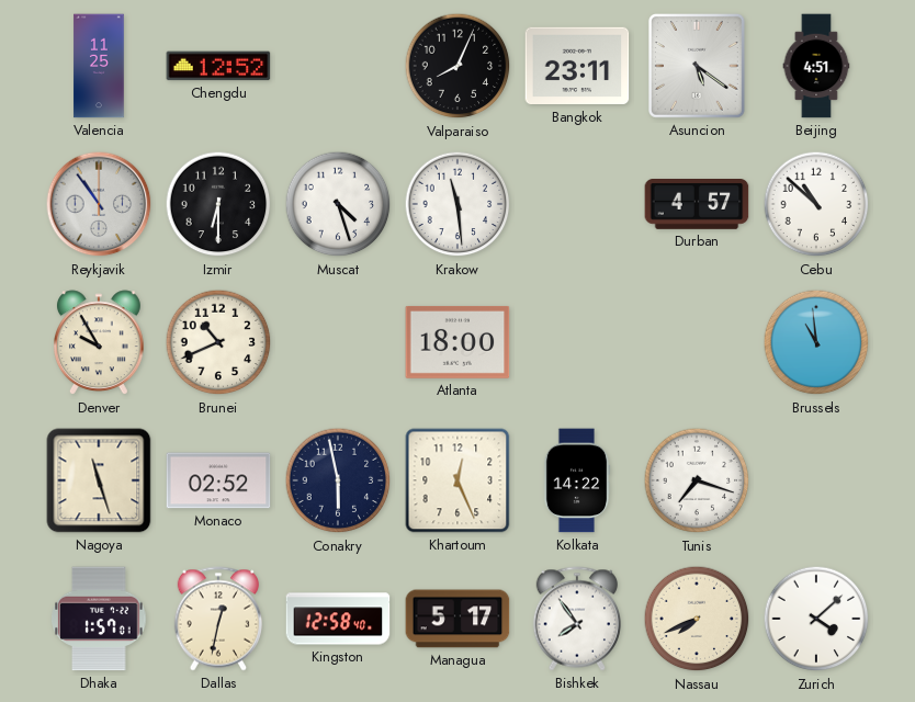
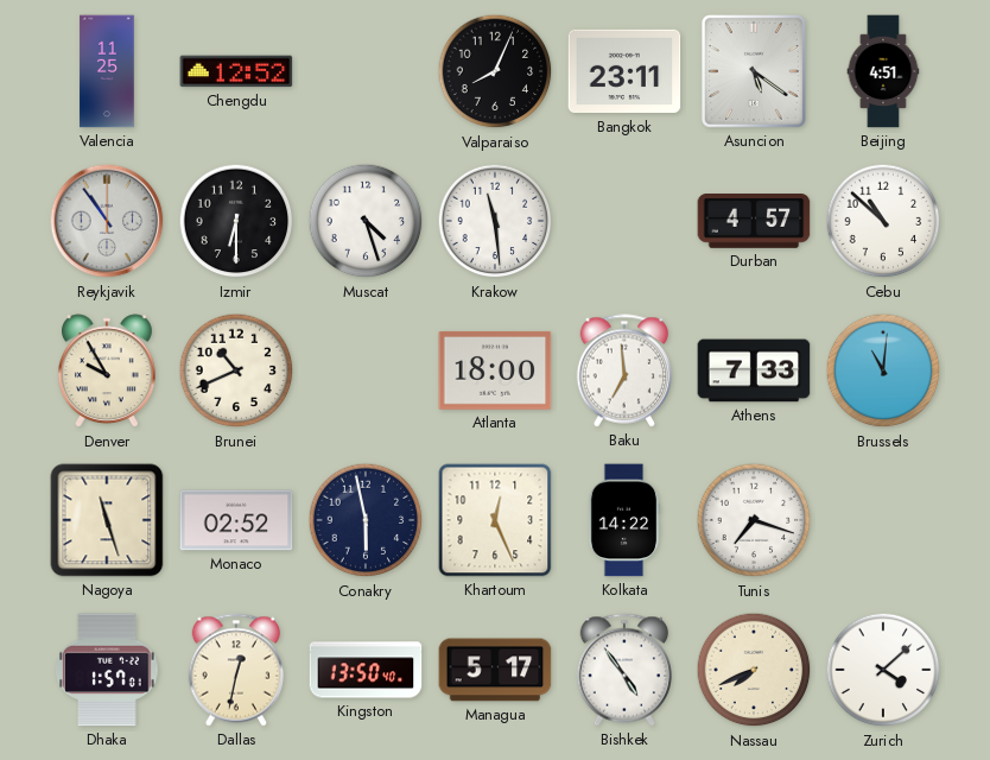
Baku: none -> 6:59
Athens: none -> 7:33
Brussels: 10:59 -> 11:01
Kingston: 12:58 -> 13:50
Bishkek: 7:54 -> 4:54
